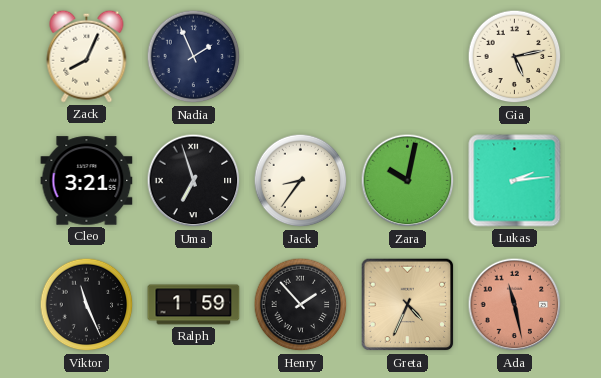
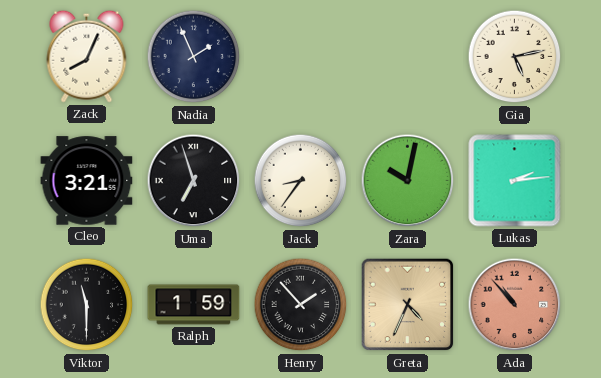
Viktor: 11:26 -> 11:30
Ada: 11:28 -> 10:53
